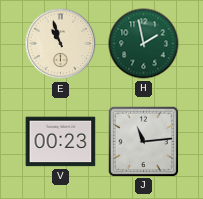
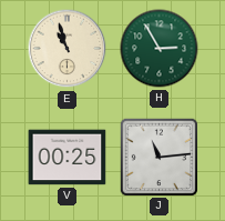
H: 1:58 -> 2:55
V: 00:23 -> 00:25
